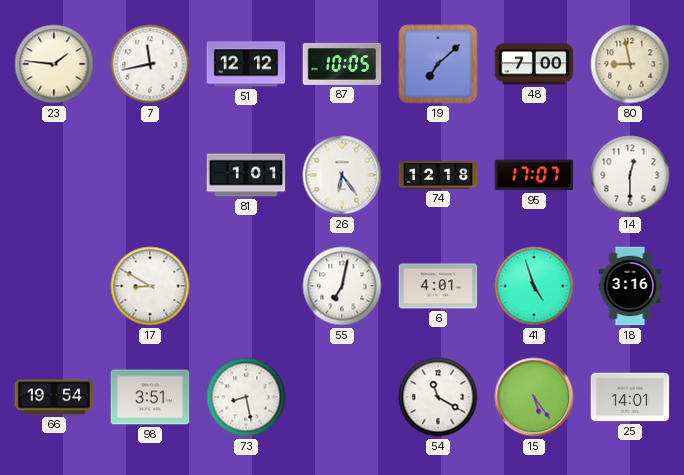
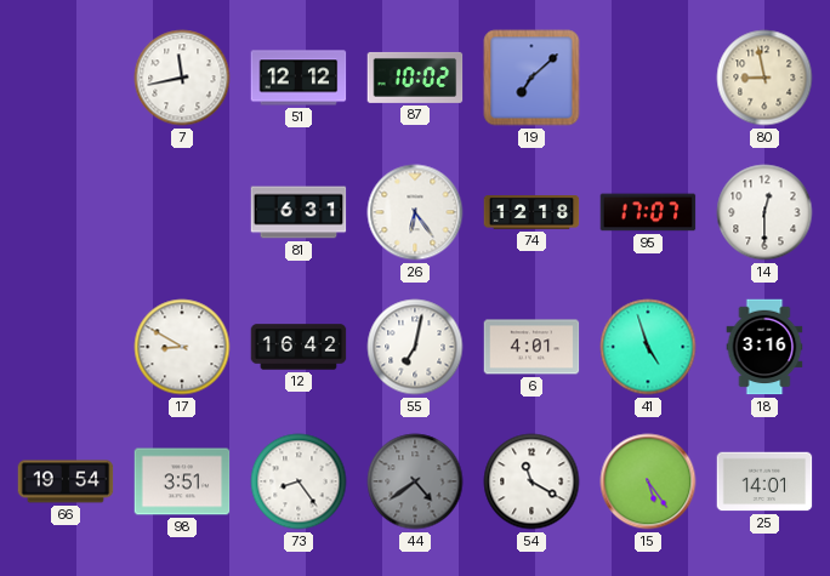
23: 1:46 -> none
87: 10:05 -> 10:02
48: 7:00 -> none
81: 1:01 -> 6:31
12: none -> 16:42
73: 8:28 -> 8:24
44: none -> 4:39
